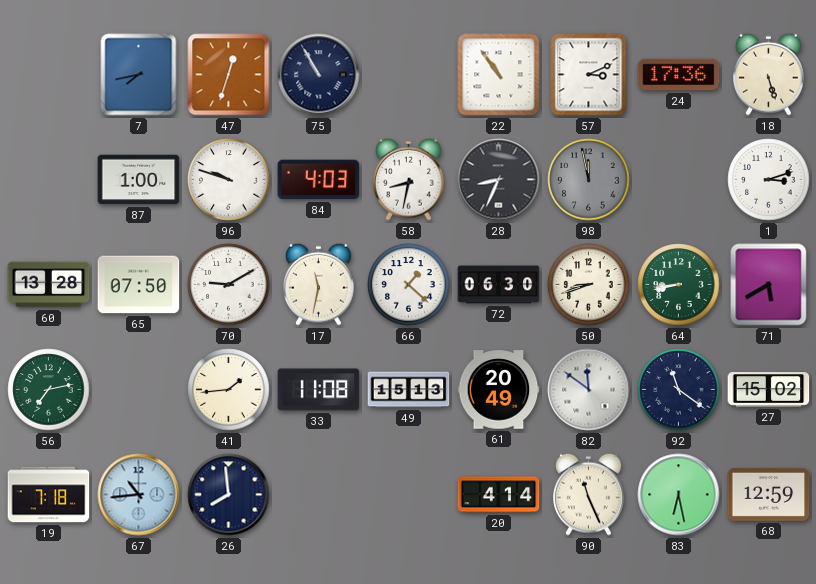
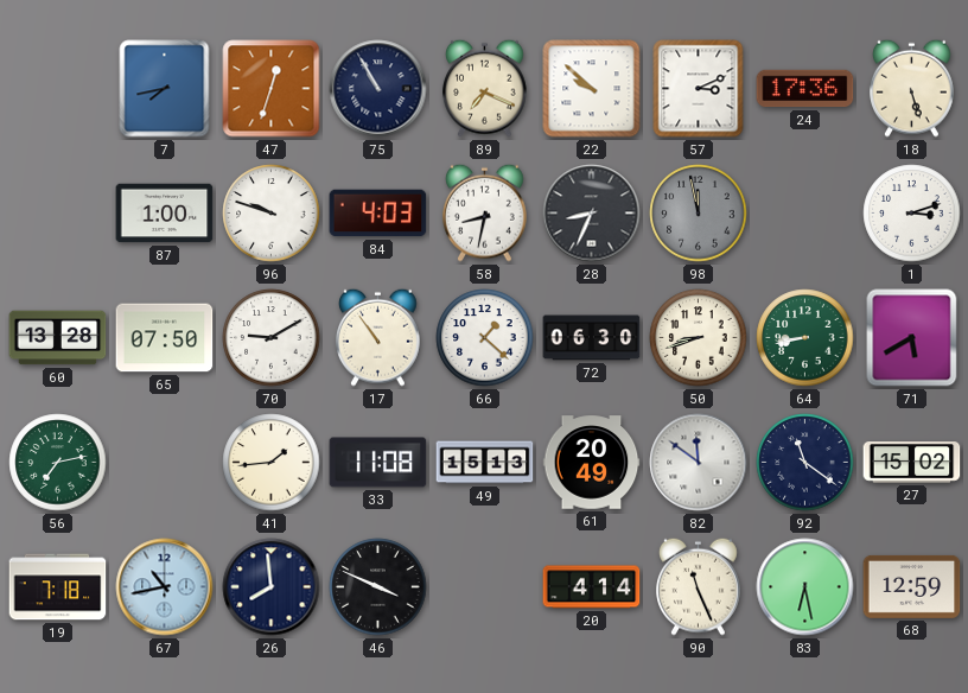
89: none -> 7:19
22: 10:54 -> 9:52
17: 11:32 -> 10:54
67: 10:44 -> 10:43
46: none -> 3:49
